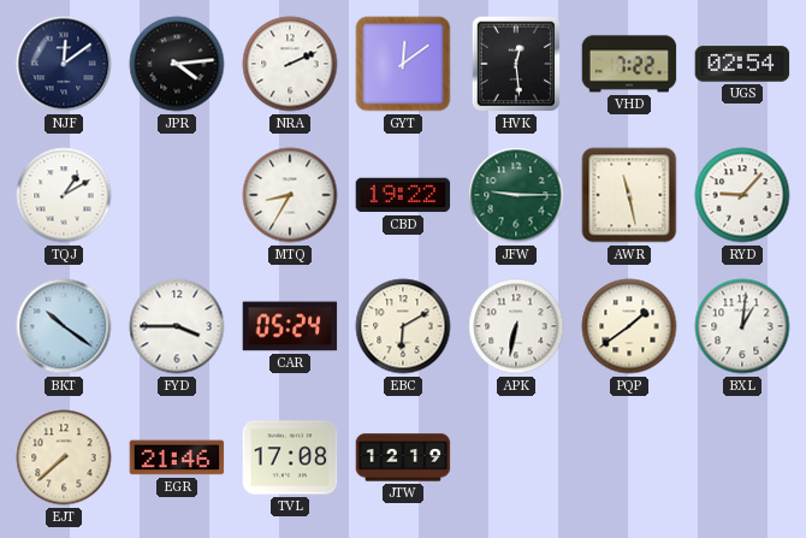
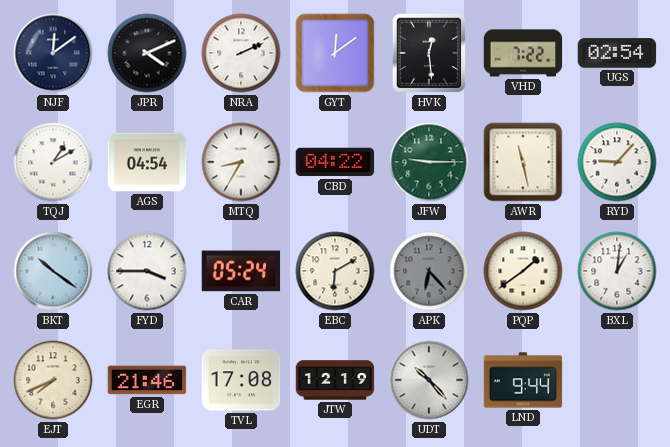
JPR: 4:14 -> 4:11
AGS: none -> 04:54
CBD: 19:22 -> 04:22
APK: 6:32 -> 6:23
APK dial: white -> grey
EJT: 7:38 -> 7:41
UDT: none -> 10:23
LND: none -> 9:44
